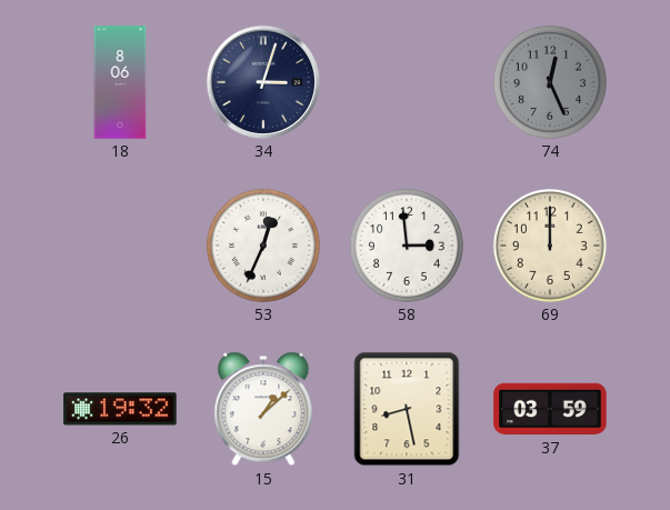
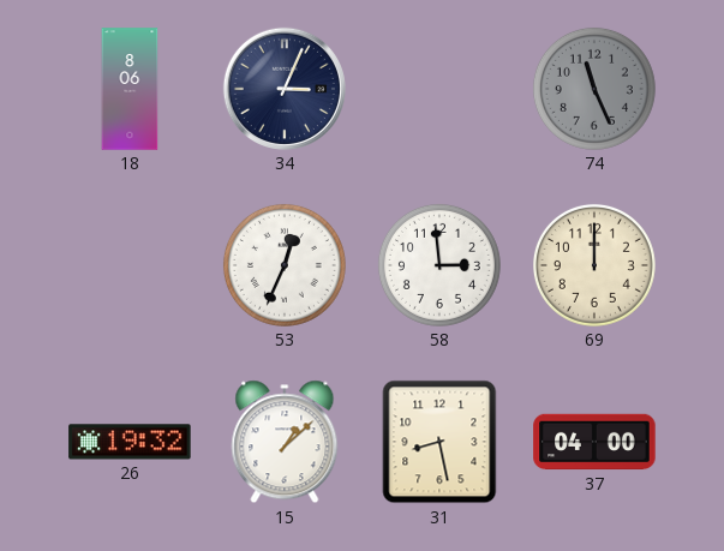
34: 3:03 -> 3:04
74: 12:26 -> 11:26
37: 03:59 -> 04:00
